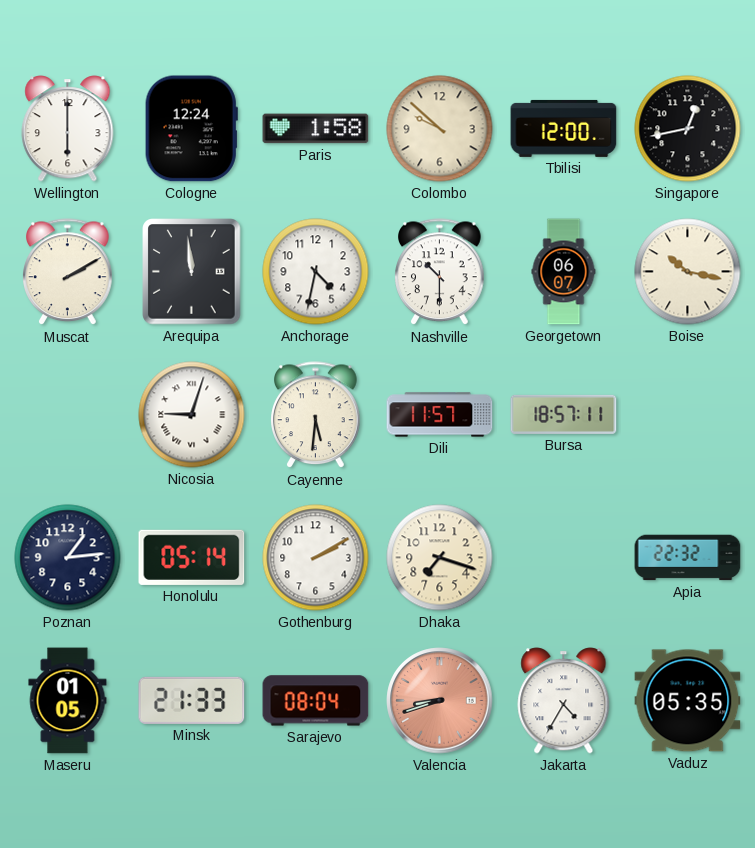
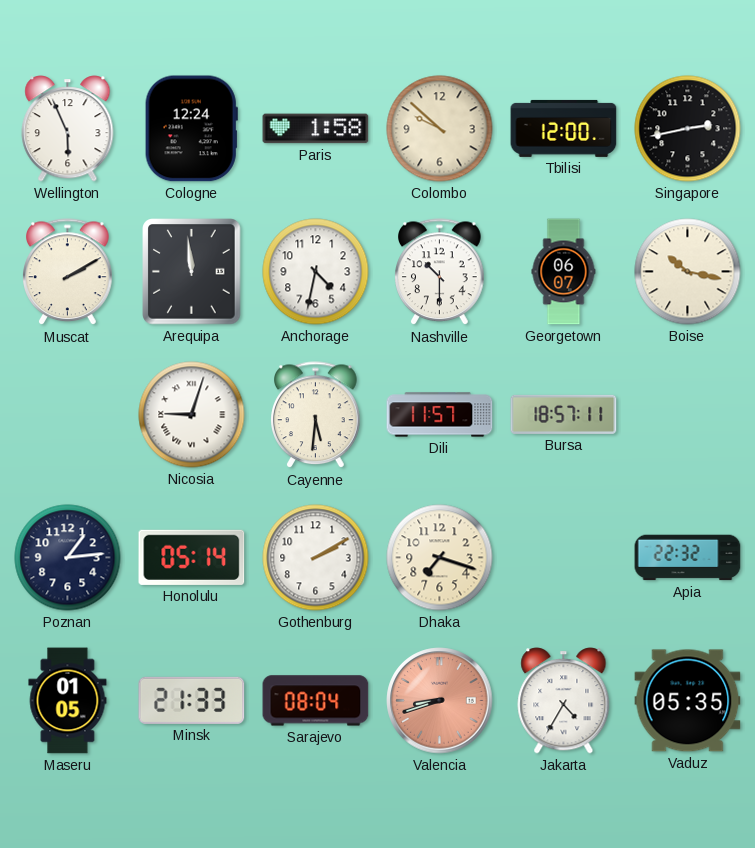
Wellington: 6:00 -> 5:56
Singapore: 12:43 -> 2:43
